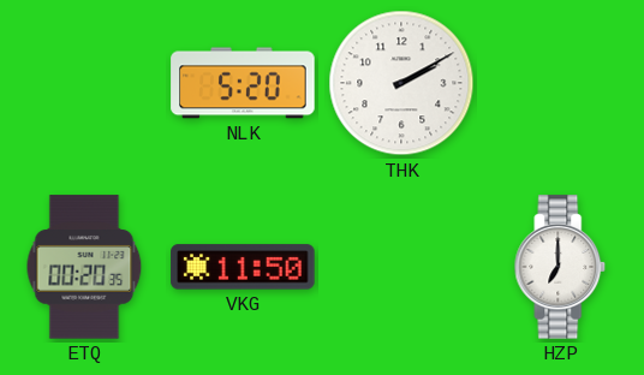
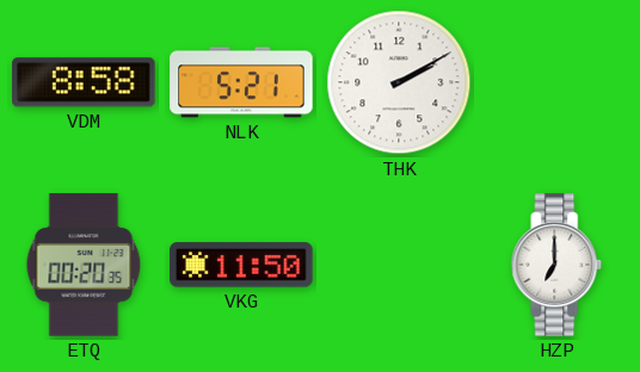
VDM: none -> 8:58
NLK: 5:20 -> 5:21
